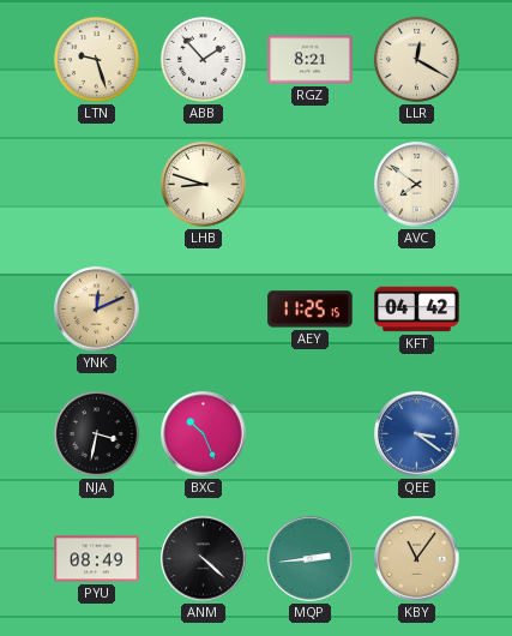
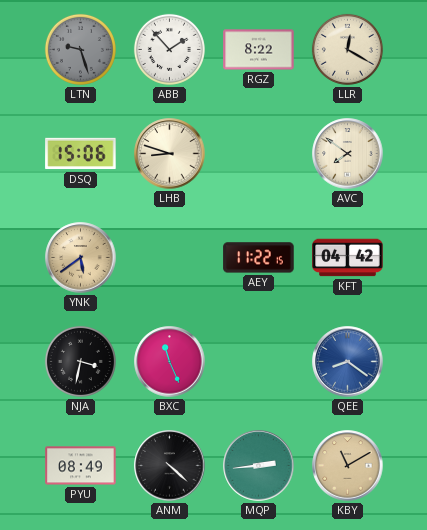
LTN dial: cream -> grey
RGZ: 8:21 -> 8:22
DSQ: none -> 15:06
YNK: 12:11 -> 5:39
AEY: 11:25 -> 11:22
BXC: 10:26 -> 11:26
QEE: 3:21 -> 8:21
KBY: 11:06 -> 11:10
